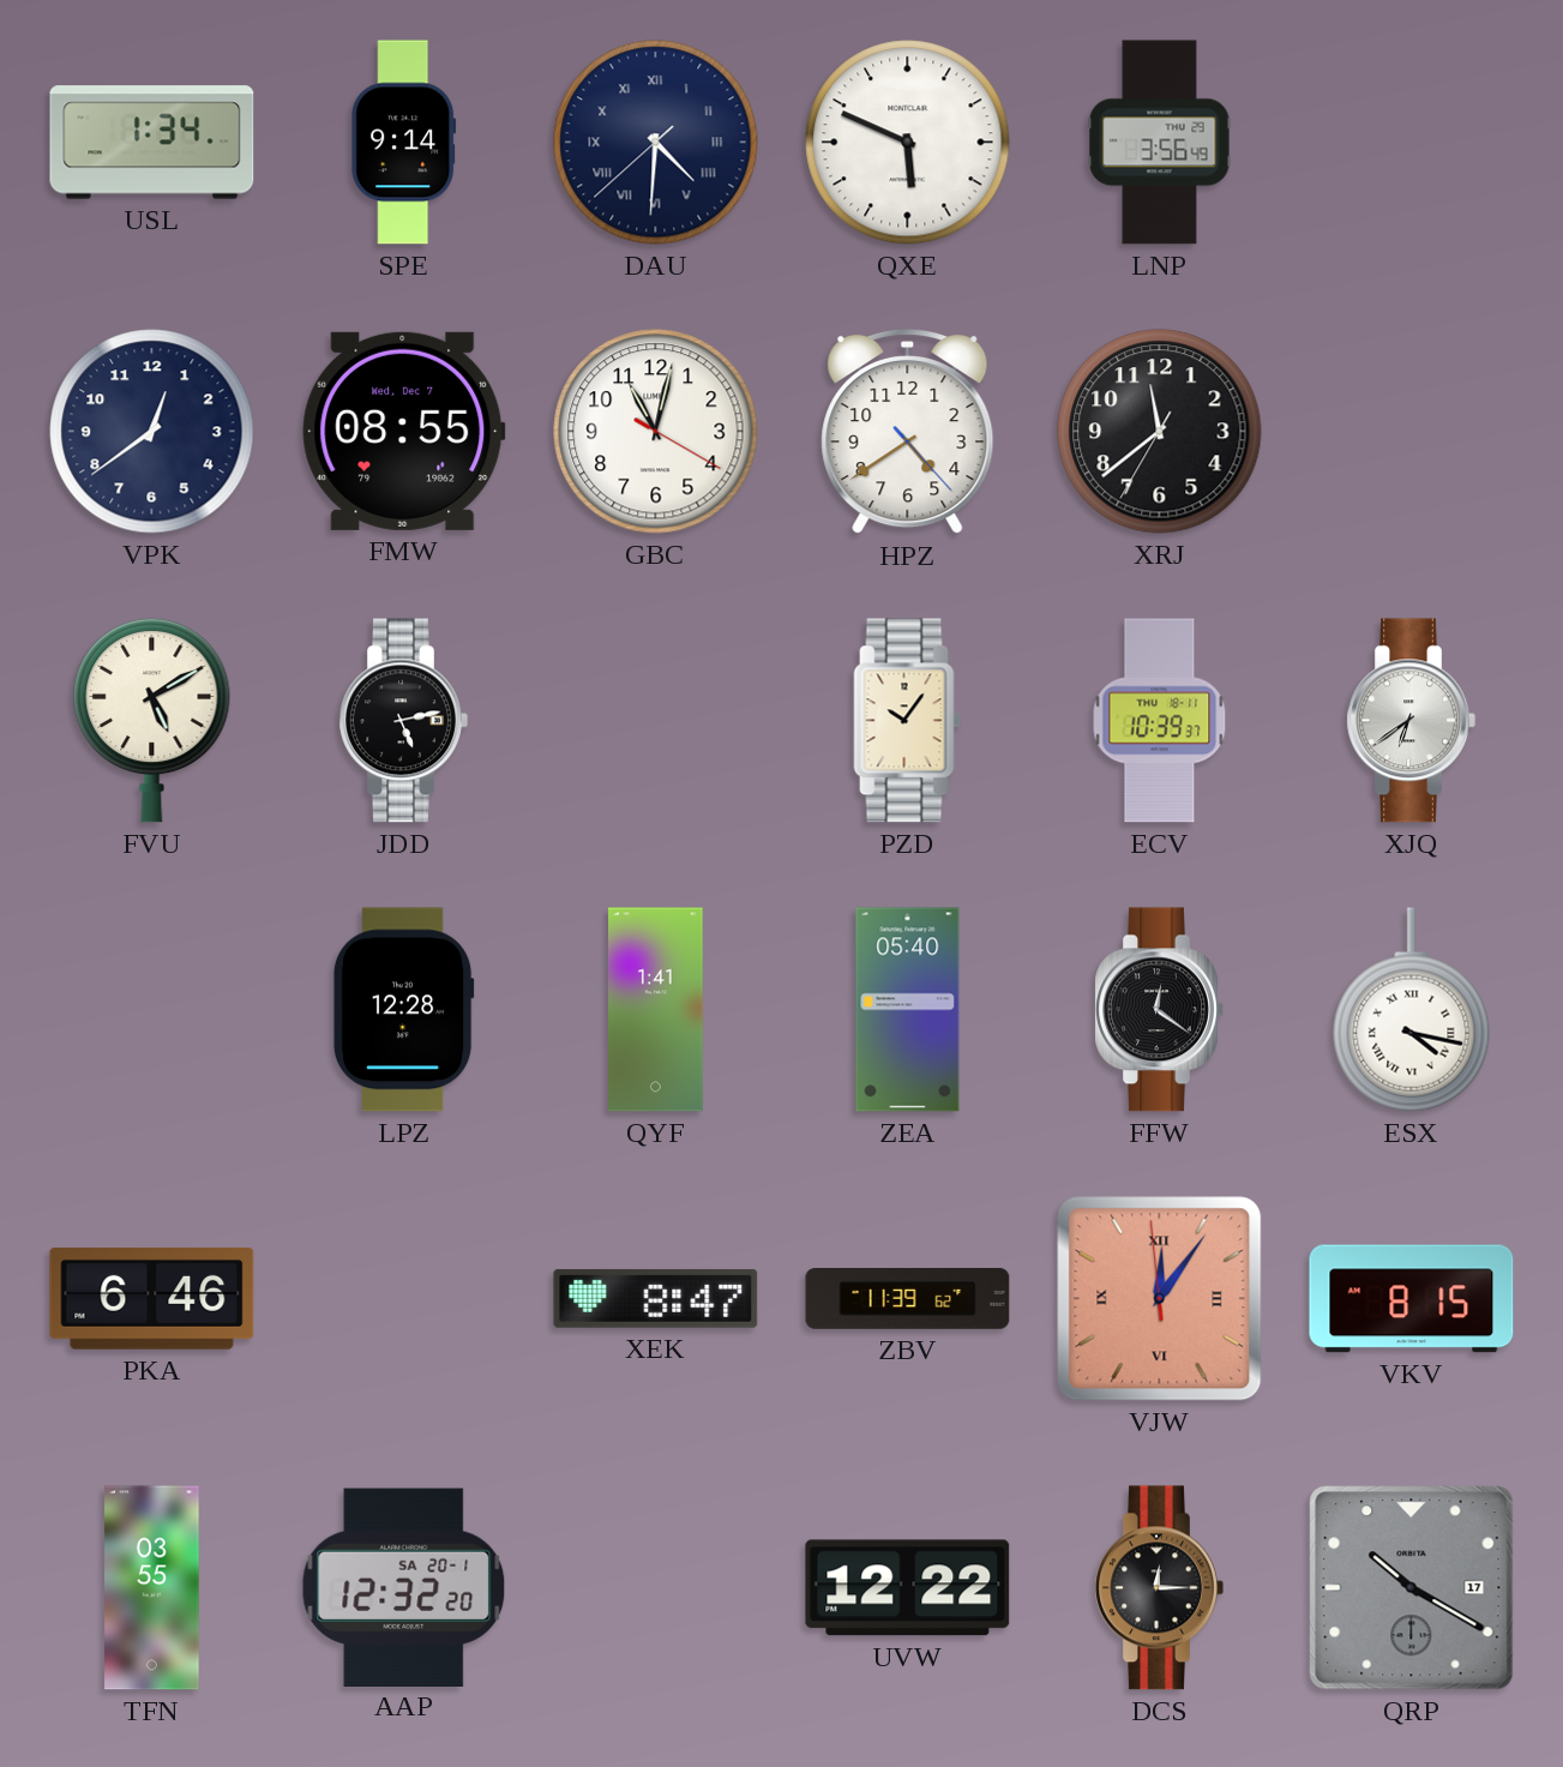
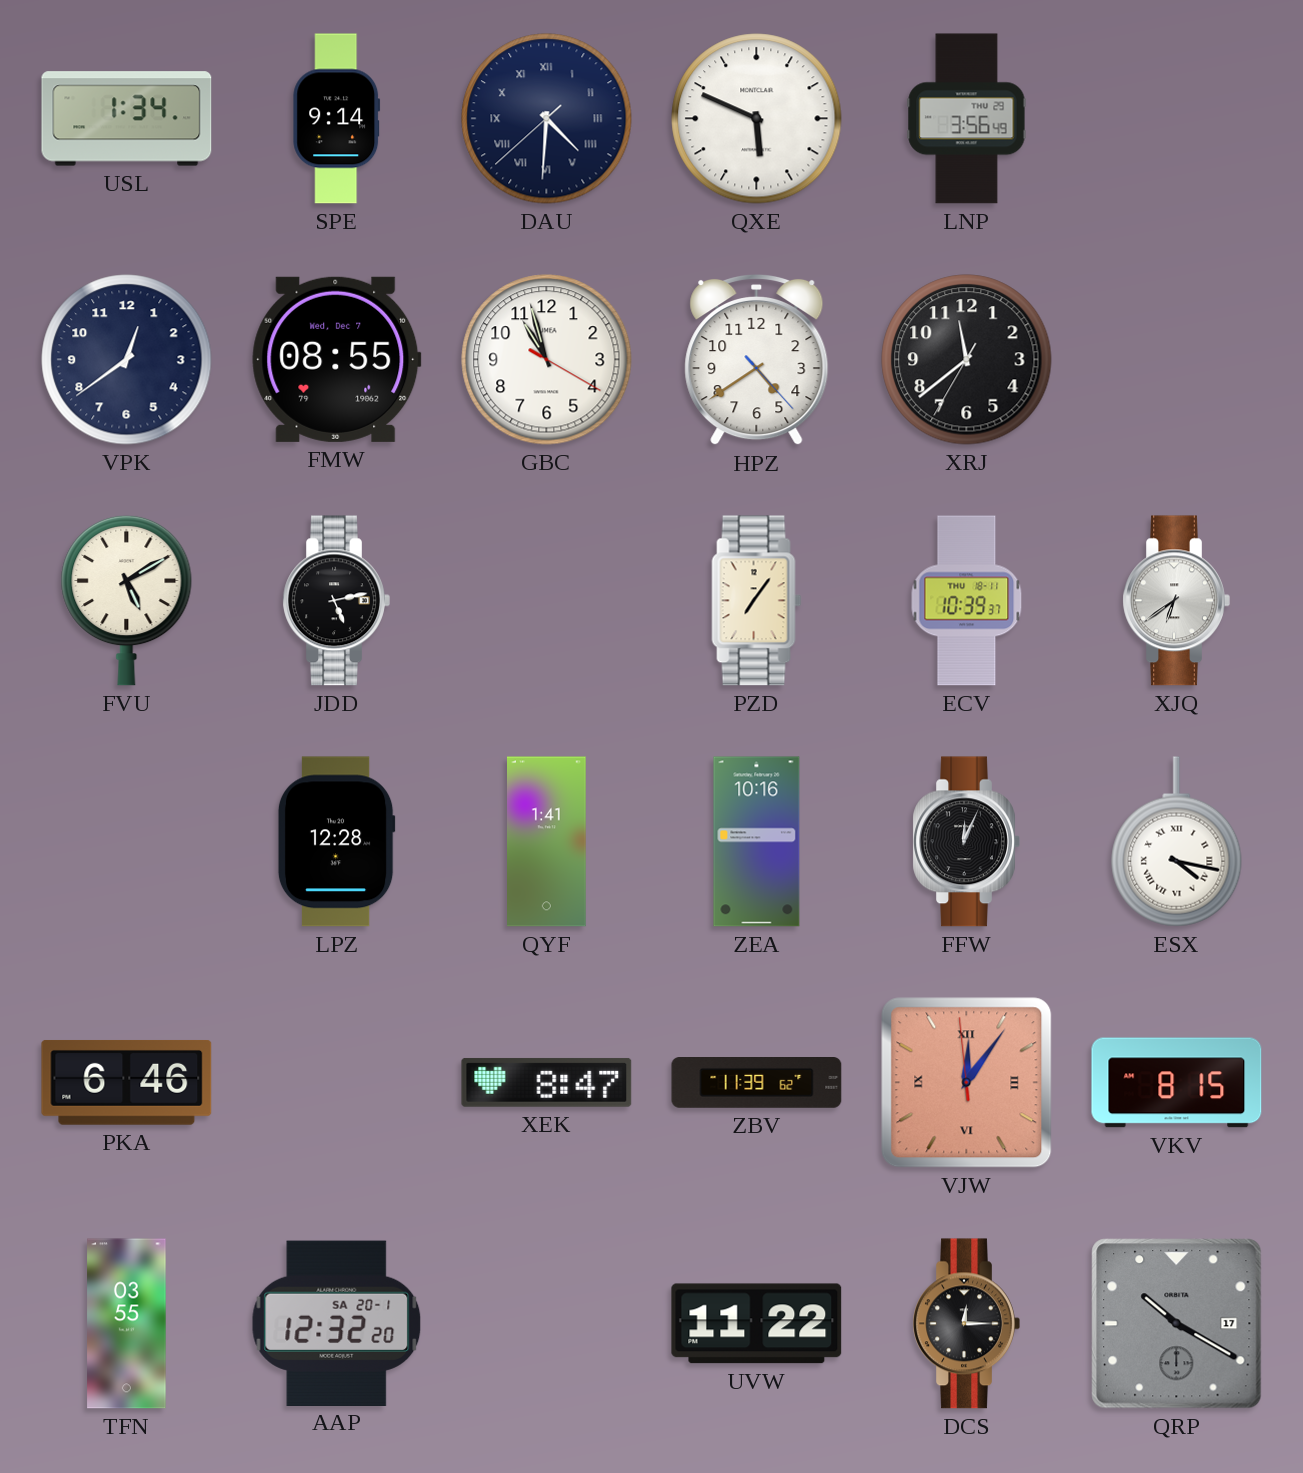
GBC: 11:02 -> 10:57
PZD: 10:06 -> 7:06
ZEA: 05:40 -> 10:16
FFW: 12:21 -> 12:04
UVW: 12:22 -> 11:22
